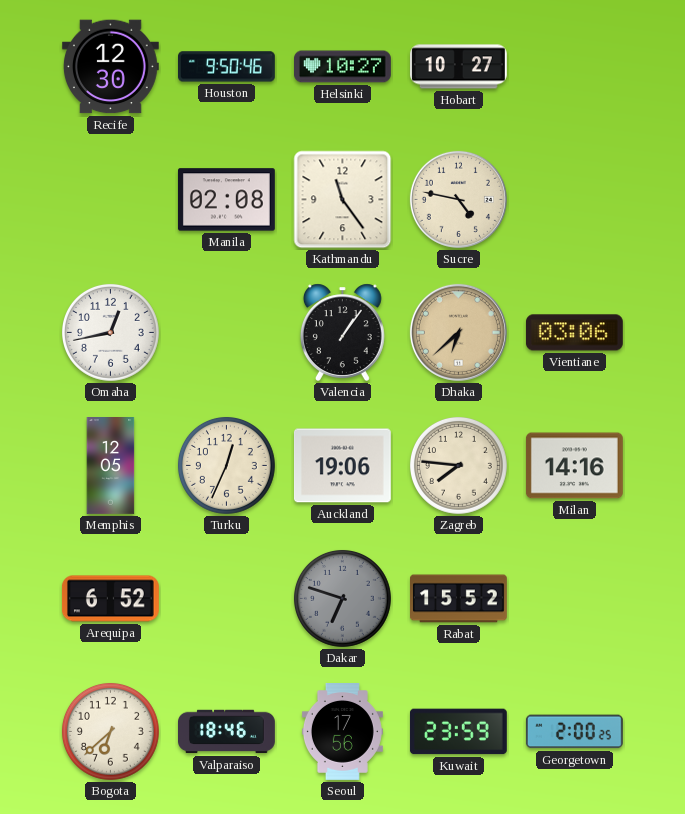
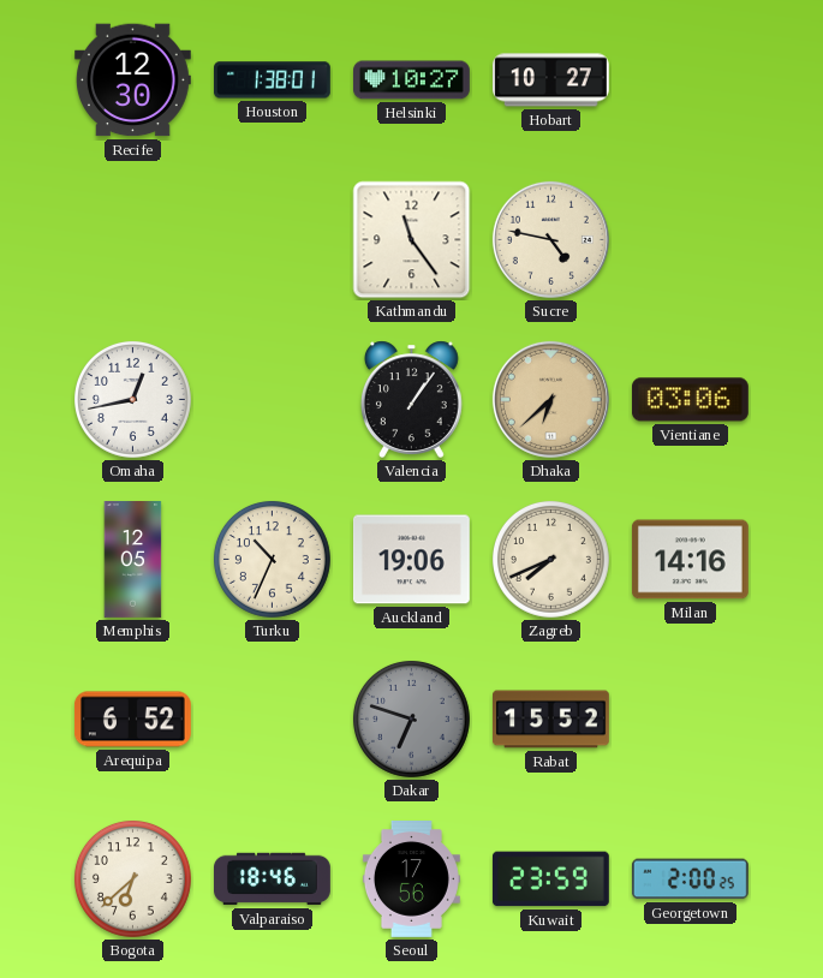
Houston: 9:50 -> 1:38
Manila: 02:08 -> none
Turku: 12:34 -> 10:34
Zagreb: 7:46 -> 7:41
